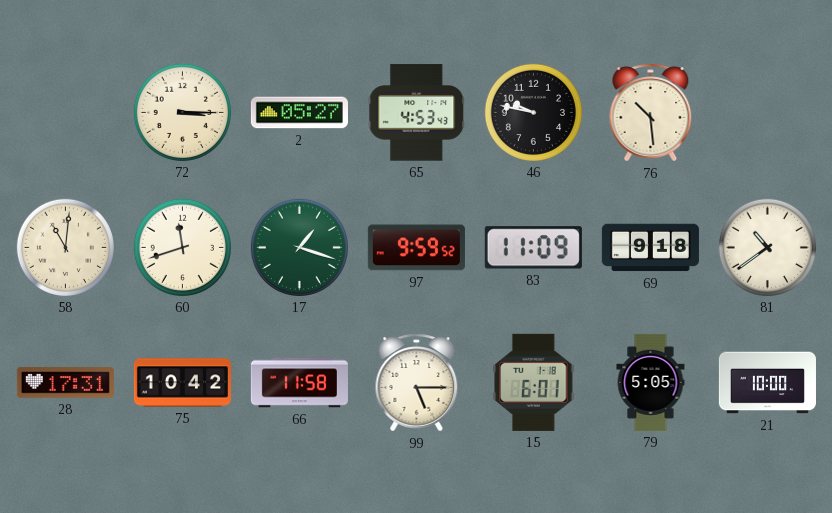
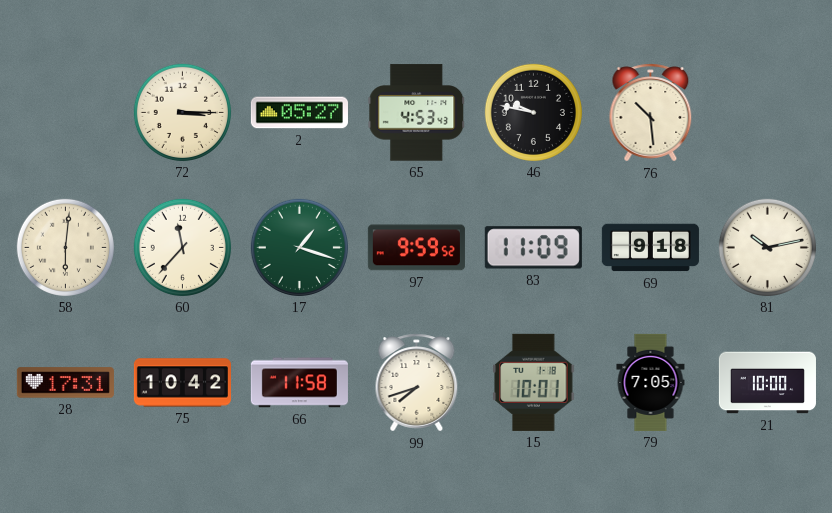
58: 11:01 -> 6:01
60: 11:42 -> 11:37
81: 10:39 -> 10:13
99: 5:15 -> 7:42
15: 6:01 -> 10:01
79: 5:05 -> 7:05
